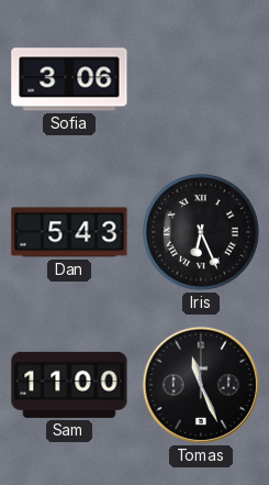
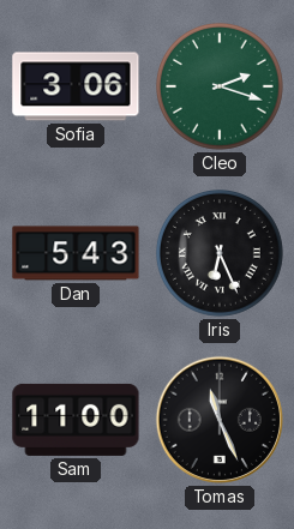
Cleo: none -> 2:18
